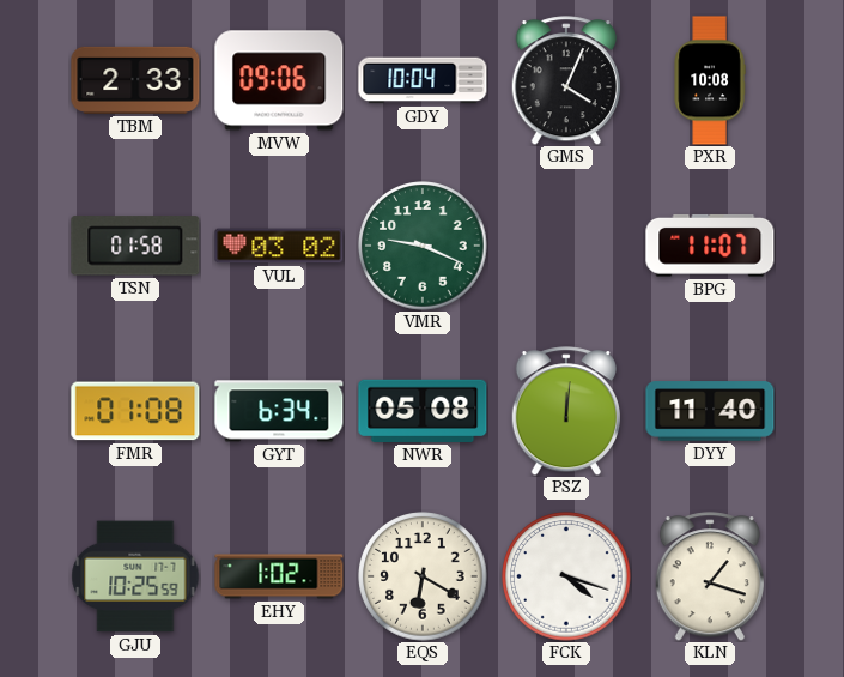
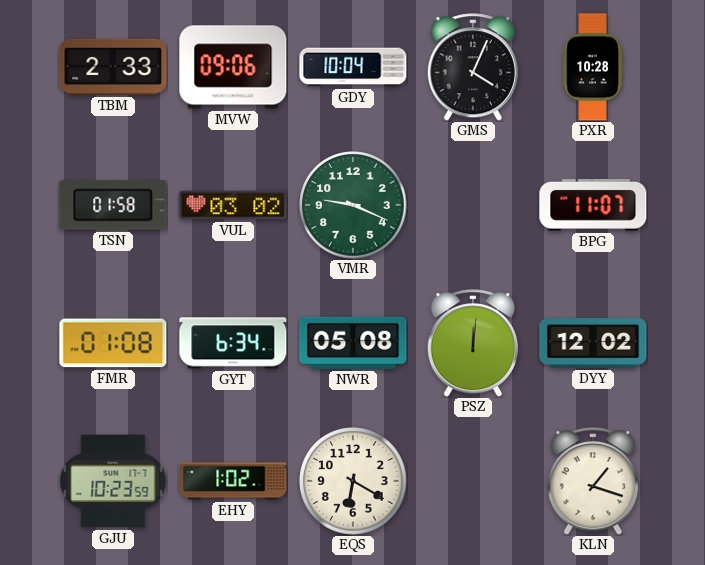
PXR: 10:08 -> 10:28
DYY: 11:40 -> 12:02
GJU: 10:25 -> 10:23
FCK: 4:18 -> none
